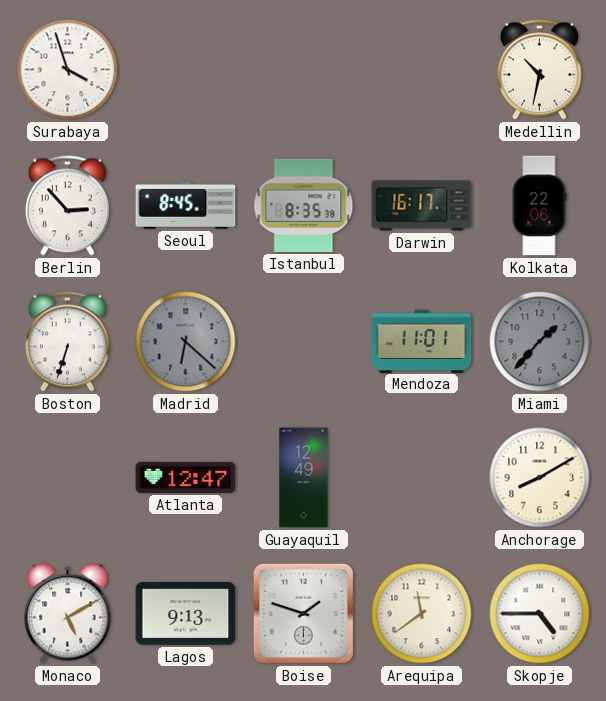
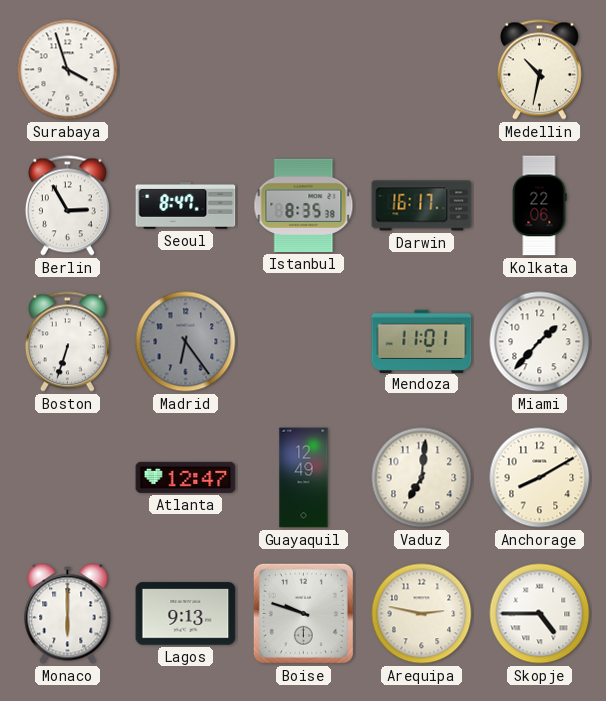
Berlin: 2:53 -> 2:55
Seoul: 8:45 -> 8:47
Madrid: 6:22 -> 6:24
Miami dial: grey -> white
Vaduz: none -> 7:01
Monaco: 5:10 -> 6:00
Boise: 1:48 -> 9:48
Arequipa: 11:39 -> 2:47
